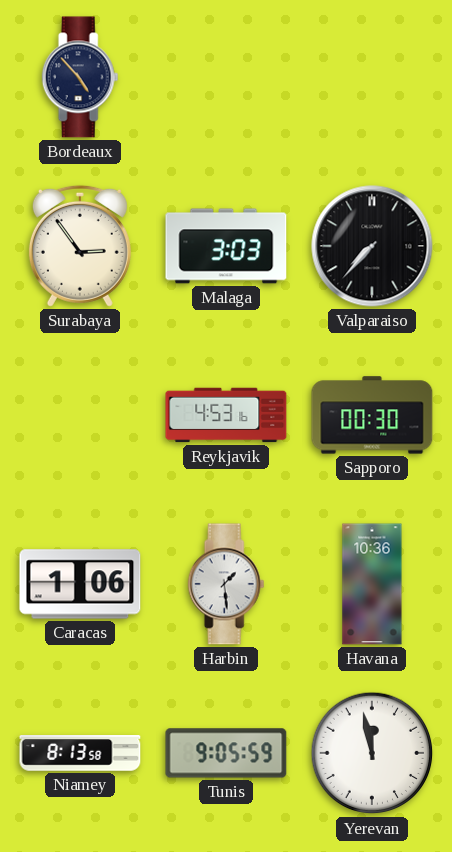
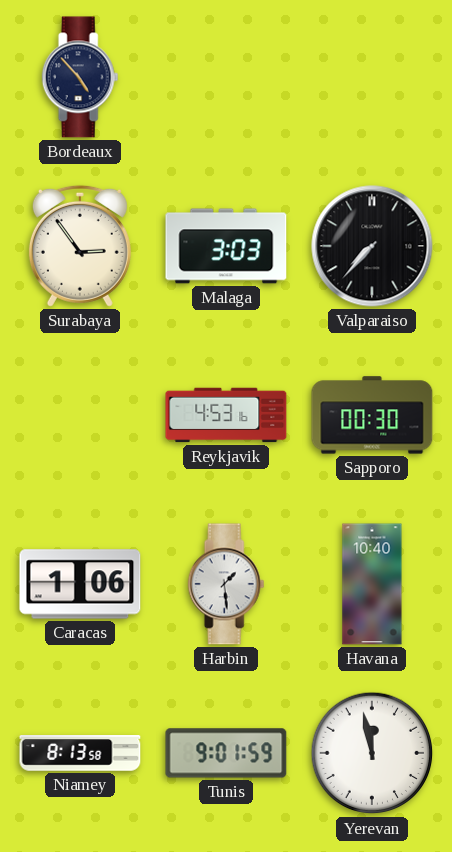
Havana: 10:36 -> 10:40
Tunis: 9:05 -> 9:01
